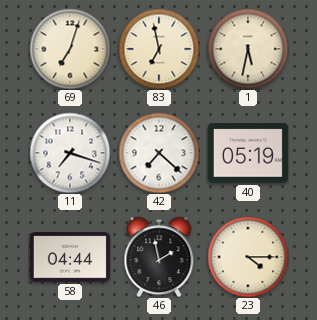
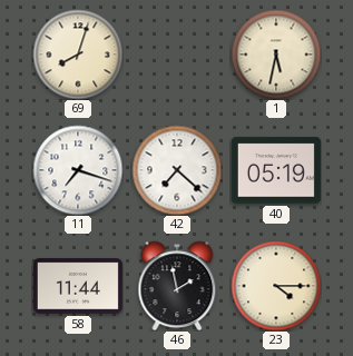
69: 7:03 -> 8:03
83: 6:58 -> none
58: 04:44 -> 11:44
